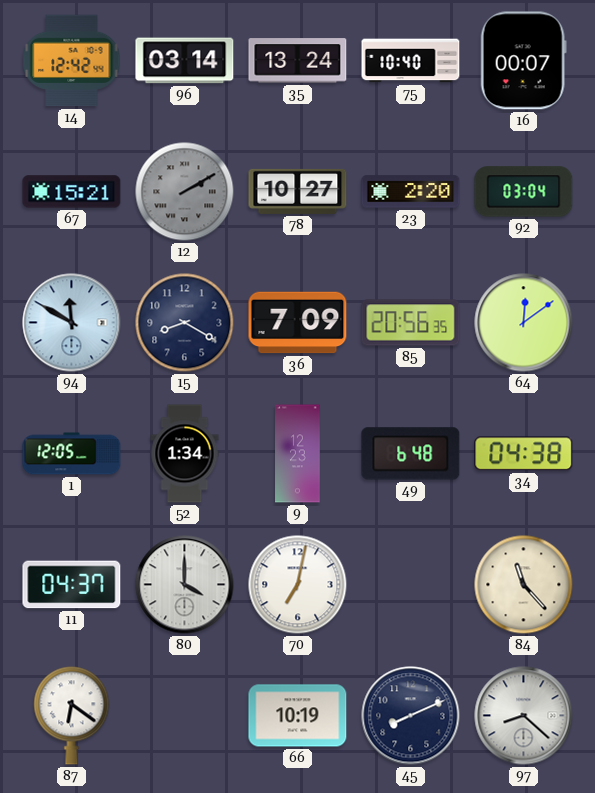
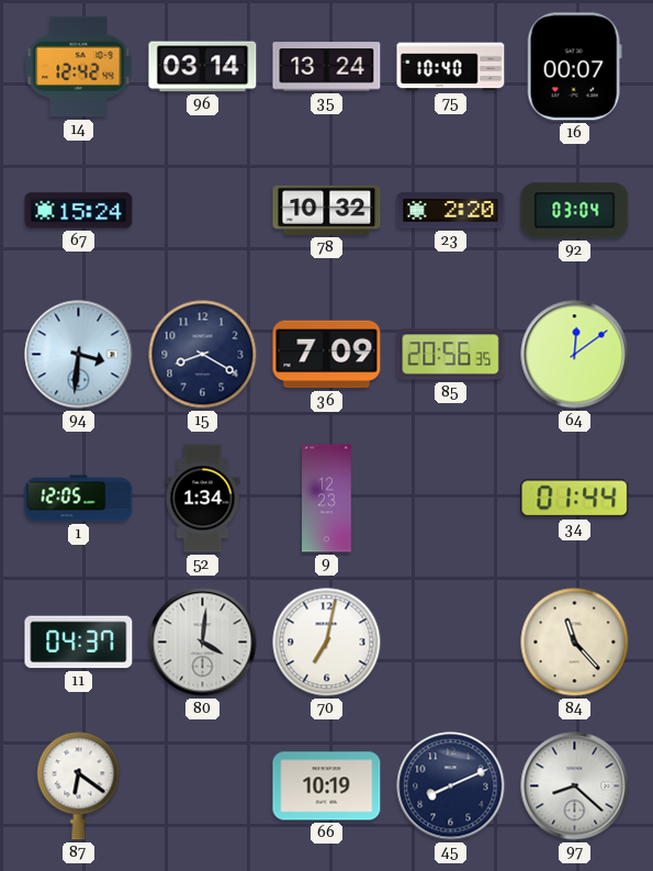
67: 15:21 -> 15:24
12: 2:10 -> none
78: 10:27 -> 10:32
94: 11:50 -> 3:31
49: 6:48 -> none
34: 04:38 -> 01:44
80: 4:00 -> 4:01
